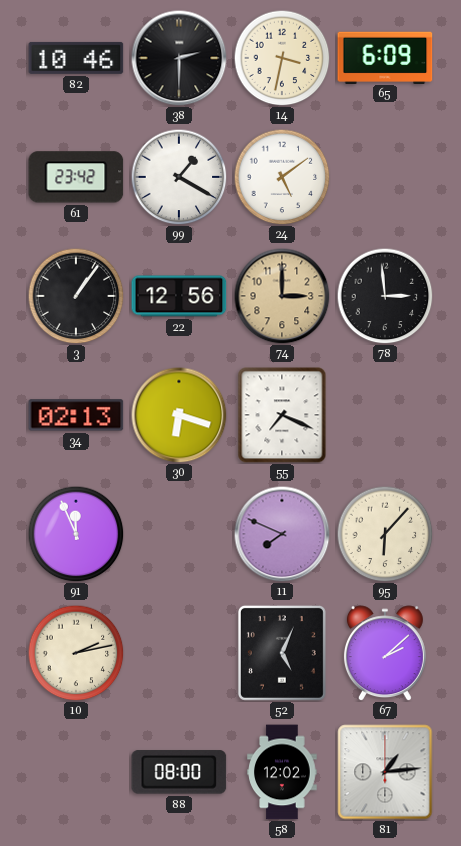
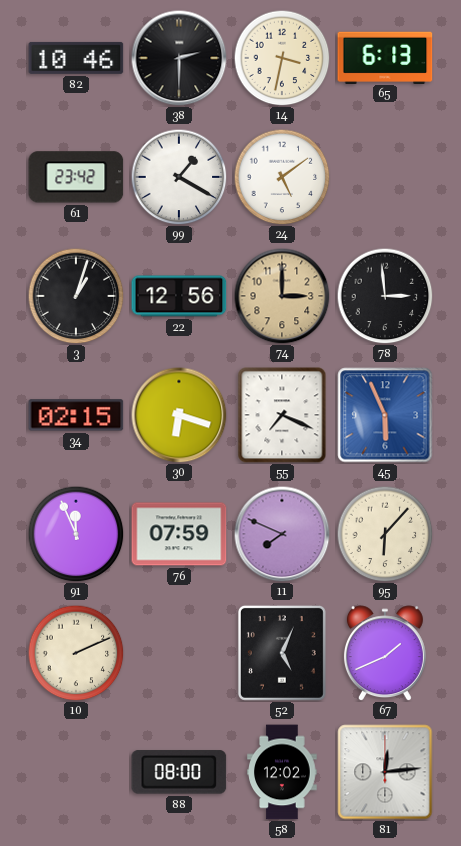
65: 6:09 -> 6:13
3: 1:06 -> 1:03
34: 02:13 -> 02:15
45: none -> 5:56
76: none -> 07:59
10: 2:13 -> 2:11
67: 2:08 -> 1:41
81: 1:14 -> 12:14
